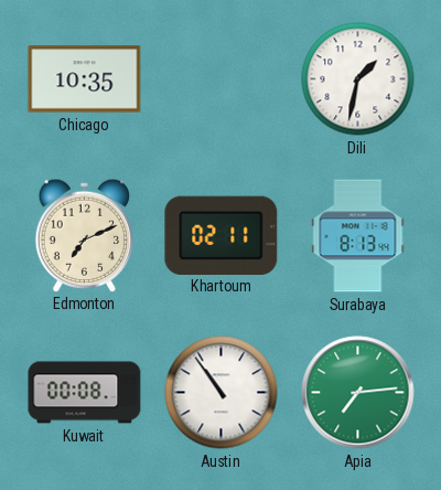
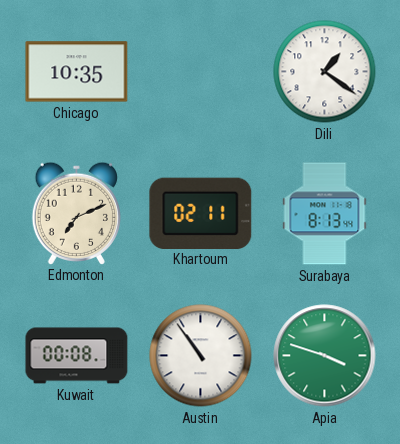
Dili: 1:32 -> 1:21
Apia: 7:14 -> 3:48
